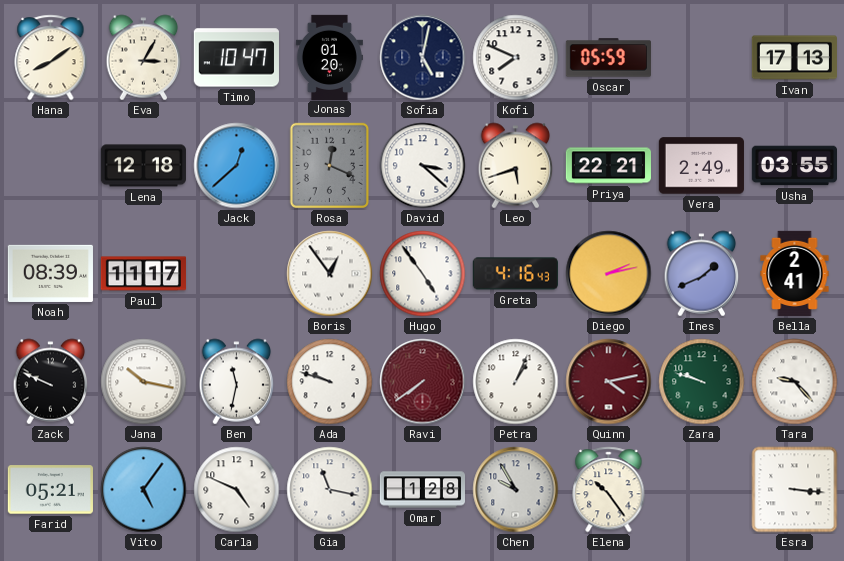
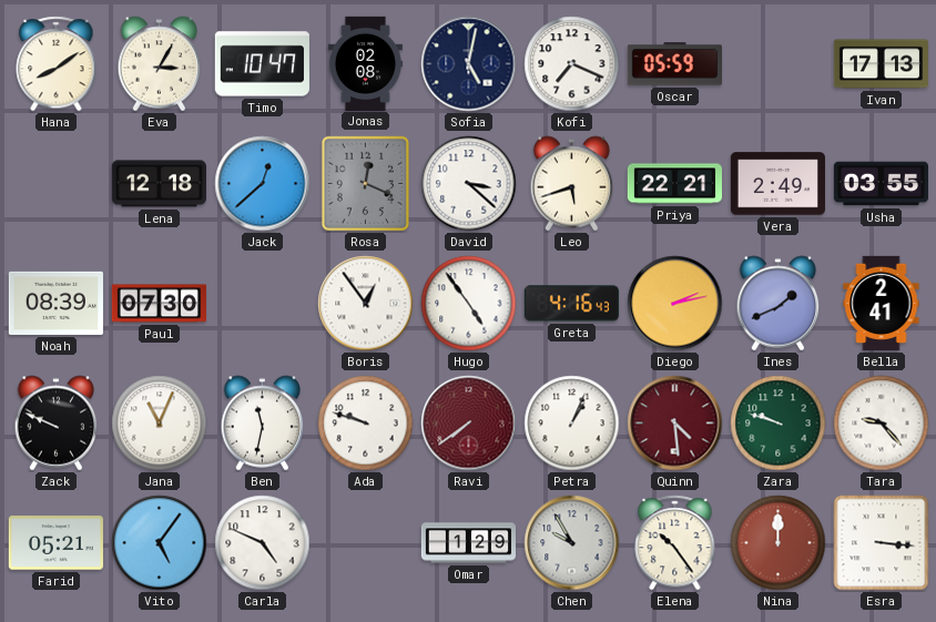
Jonas: 01:20 -> 02:08
Kofi: 7:49 -> 7:19
Paul: 11:17 -> 07:30
Jana: 10:17 -> 11:04
Quinn: 4:13 -> 4:29
Gia: 11:17 -> none
Omar: 1:28 -> 1:29
Nina: none -> 12:00
